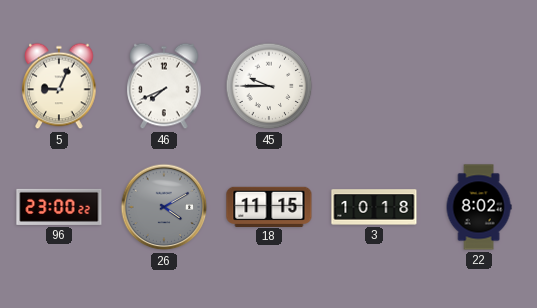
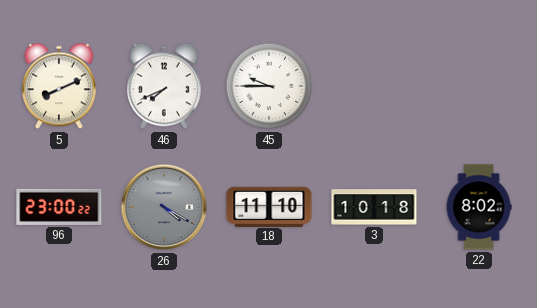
5: 9:04 -> 8:11
26: 4:10 -> 4:20
18: 11:15 -> 11:10
